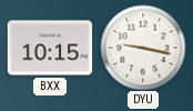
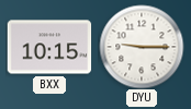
DYU: 9:17 -> 9:15
